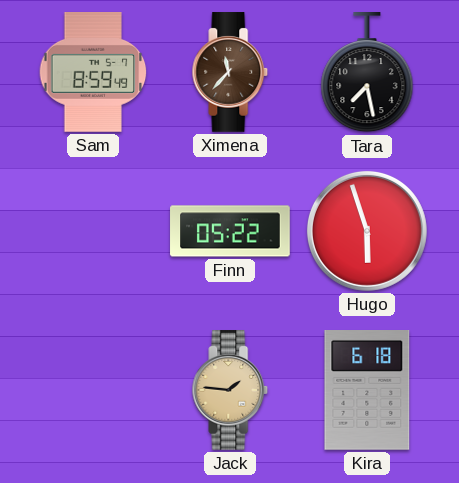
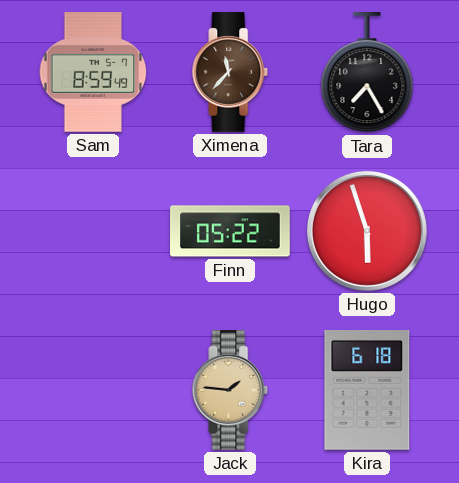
Tara: 7:28 -> 7:25
